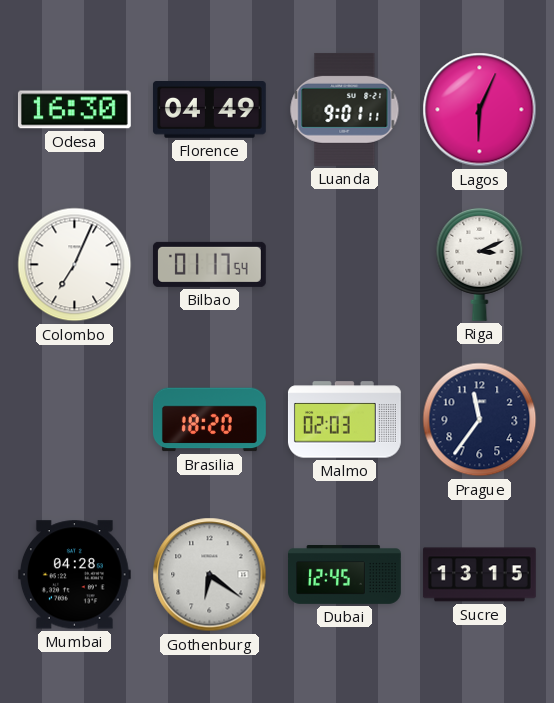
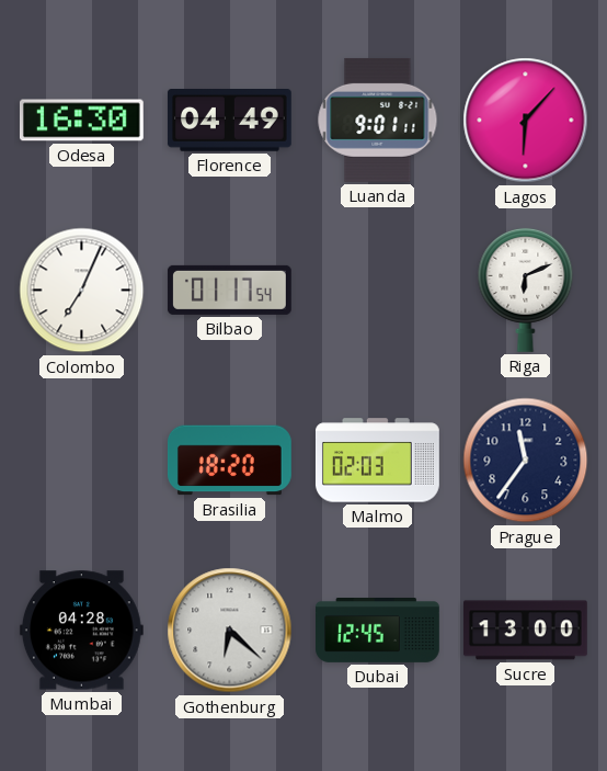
Lagos: 6:04 -> 6:07
Riga: 3:11 -> 6:11
Gothenburg: 6:21 -> 6:22
Sucre: 13:15 -> 13:00
